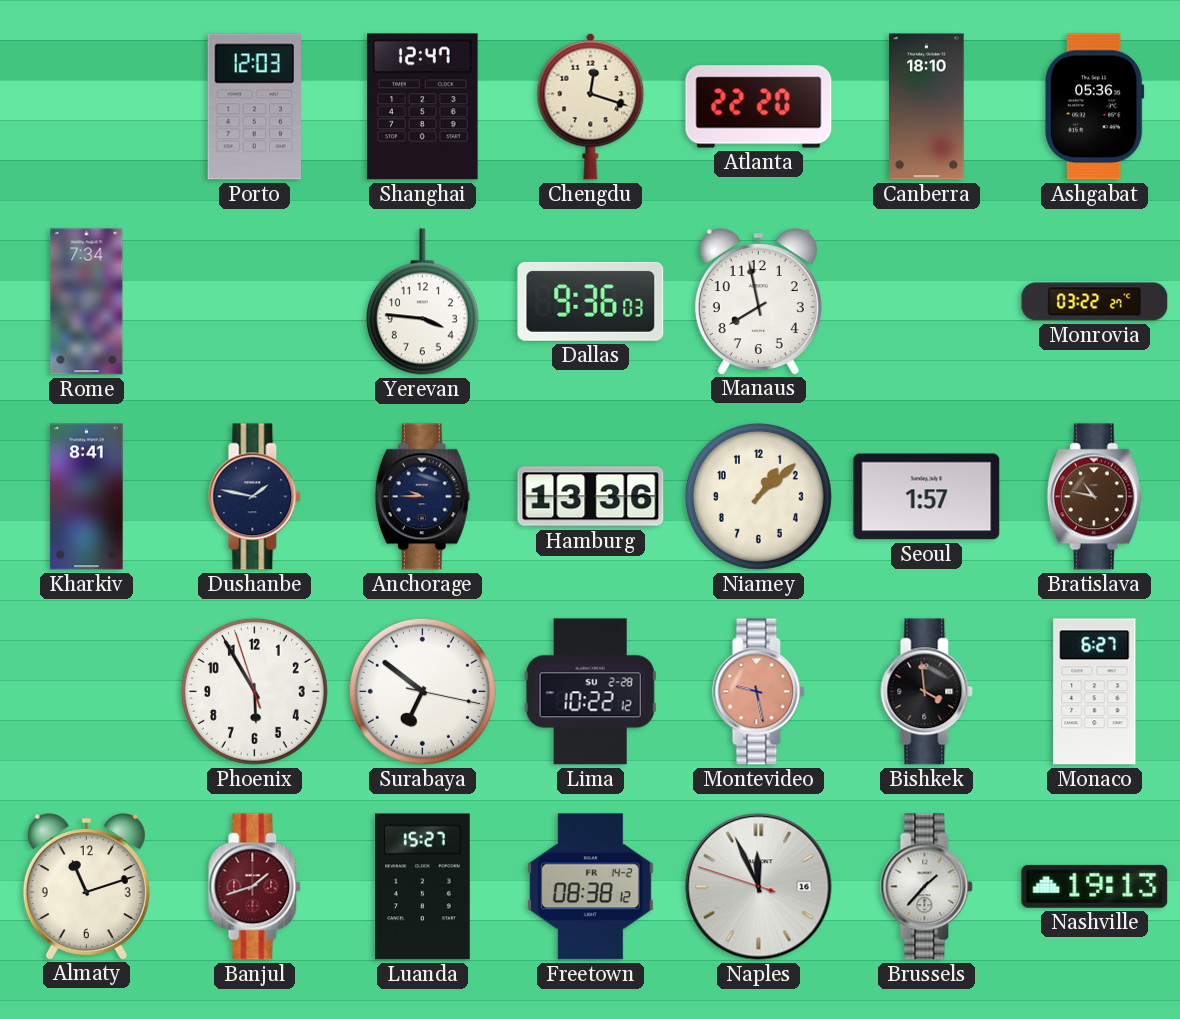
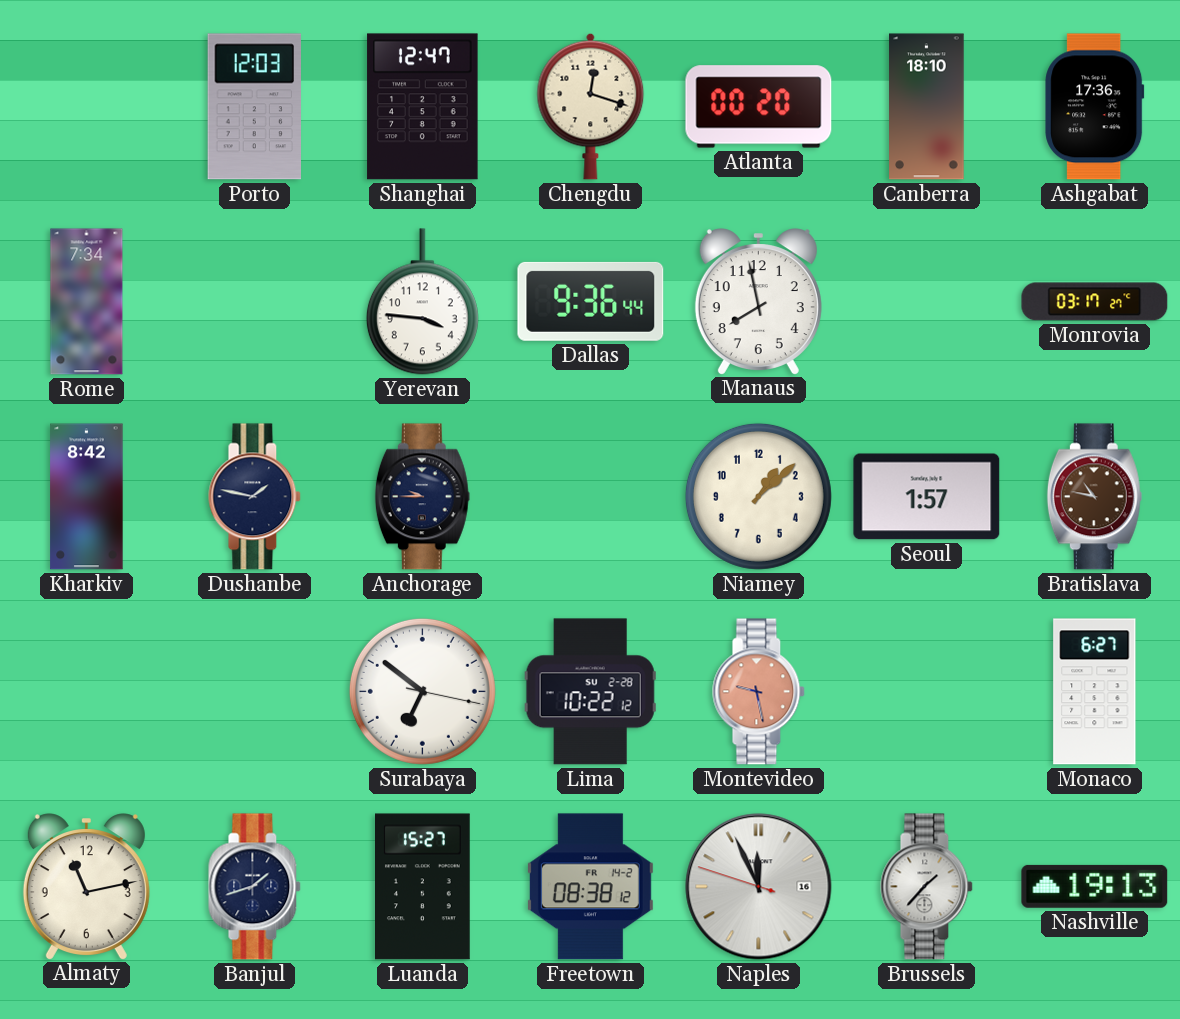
Atlanta: 22:20 -> 00:20
Ashgabat: 05:36 -> 17:36
Dallas: 9:36:03 -> 9:36:44
Monrovia: 03:22 -> 03:17
Kharkiv: 8:41 -> 8:42
Hamburg: 13:36 -> none
Phoenix: 5:54 -> none
Bishkek: 3:59 -> none
Almaty: 11:12 -> 11:13
Banjul dial: burgundy -> navy
